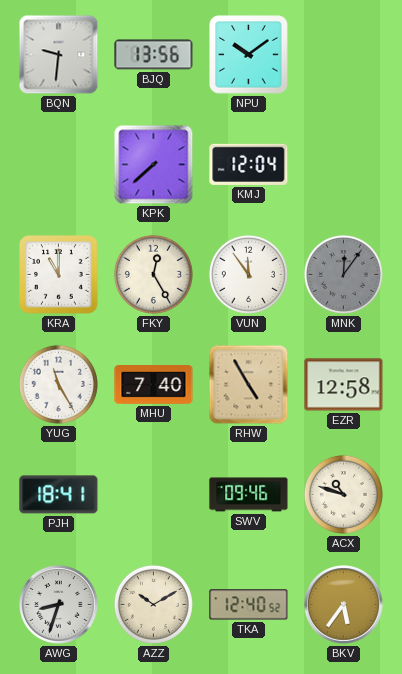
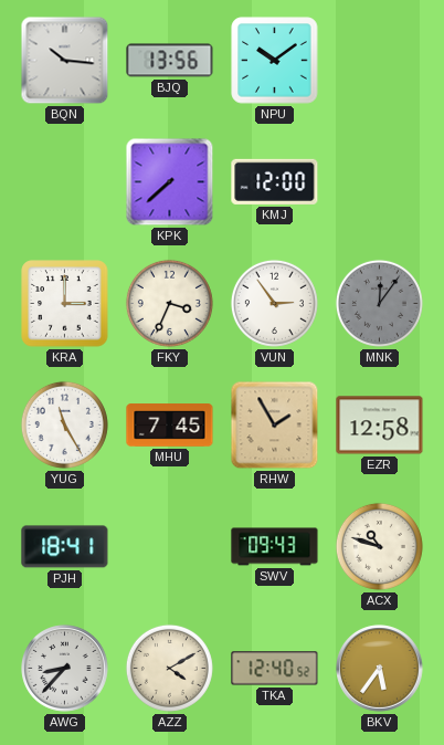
BQN: 9:31 -> 10:16
KMJ: 12:04 -> 12:00
KRA: 11:00 -> 3:00
FKY: 12:25 -> 3:34
VUN: 11:54 -> 2:54
MHU: 7:40 -> 7:45
RHW: 4:55 -> 1:55
SWV: 09:46 -> 09:43
AWG: 8:33 -> 8:37
AZZ: 10:10 -> 4:10
